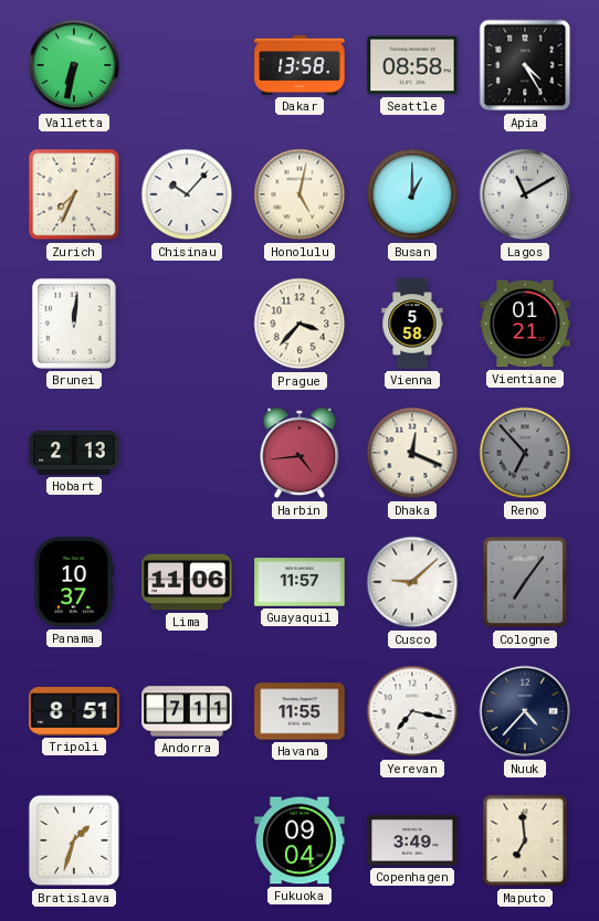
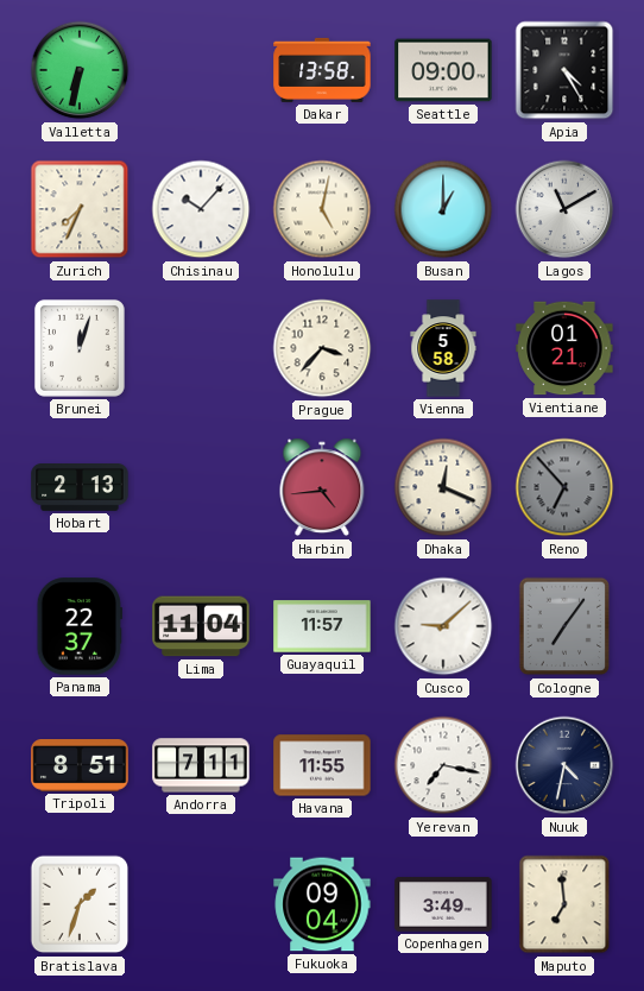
Seattle: 08:58 -> 09:00
Brunei: 12:01 -> 12:03
Panama: 10:37 -> 22:37
Lima: 11:06 -> 11:04
Nuuk: 4:37 -> 4:32
